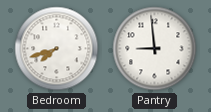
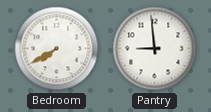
Bedroom: 7:42 -> 7:40
